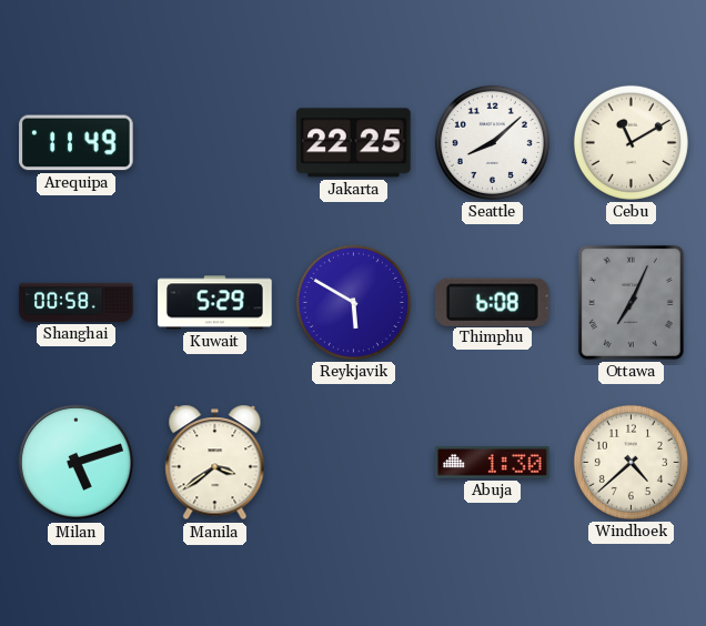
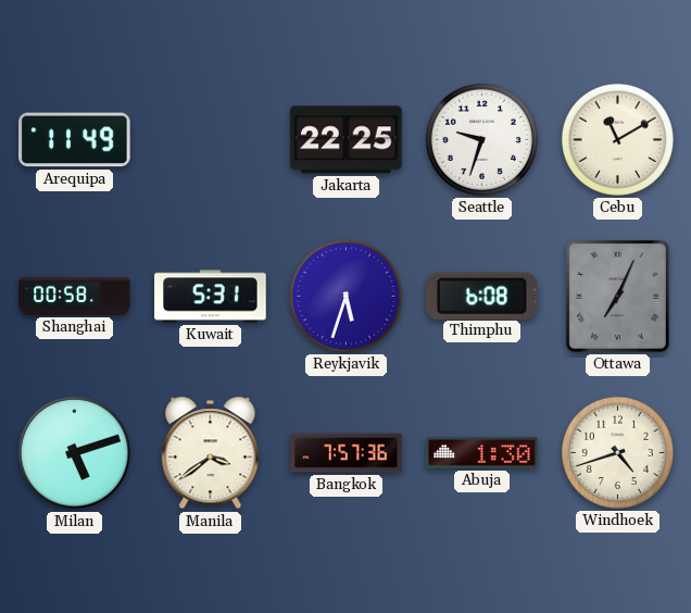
Seattle: 8:08 -> 9:33
Kuwait: 5:29 -> 5:31
Reykjavik: 5:50 -> 5:33
Bangkok: none -> 7:57
Windhoek: 4:38 -> 4:42
